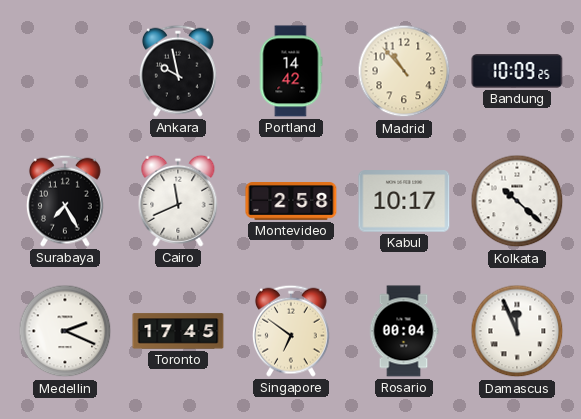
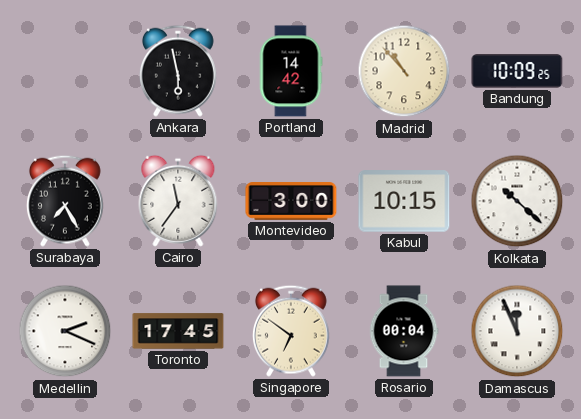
Ankara: 9:58 -> 5:58
Cairo: 11:41 -> 11:36
Montevideo: 2:58 -> 3:00
Kabul: 10:17 -> 10:15
